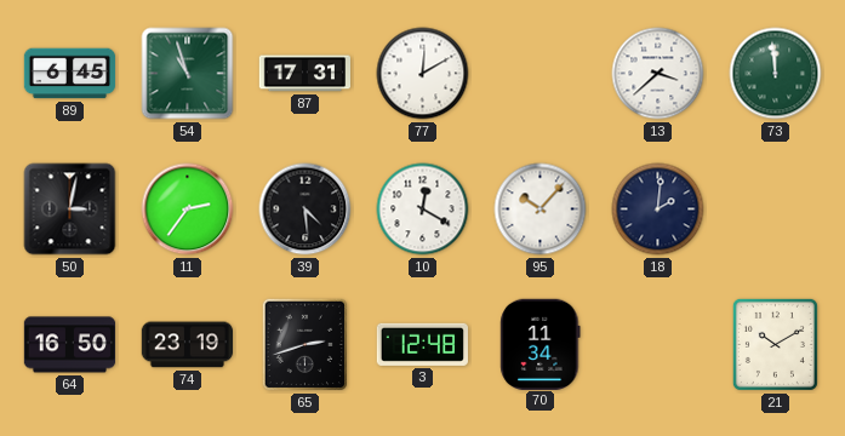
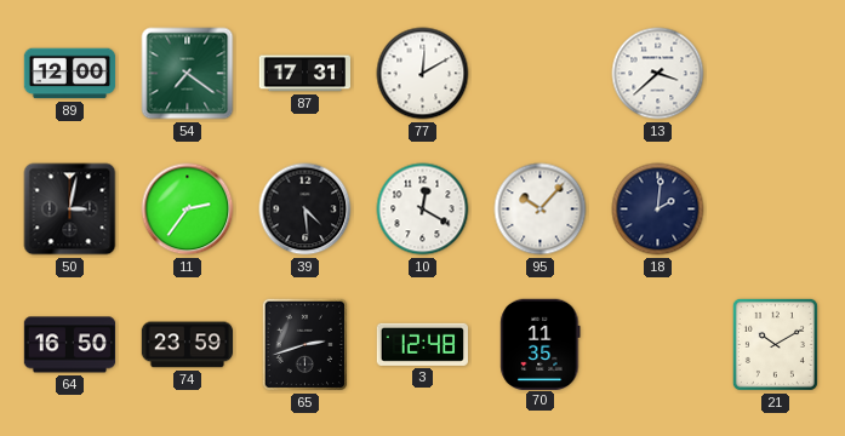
89: 6:45 -> 12:00
54: 10:57 -> 7:21
73: 11:59 -> none
74: 23:19 -> 23:59
70: 11:34 -> 11:35
